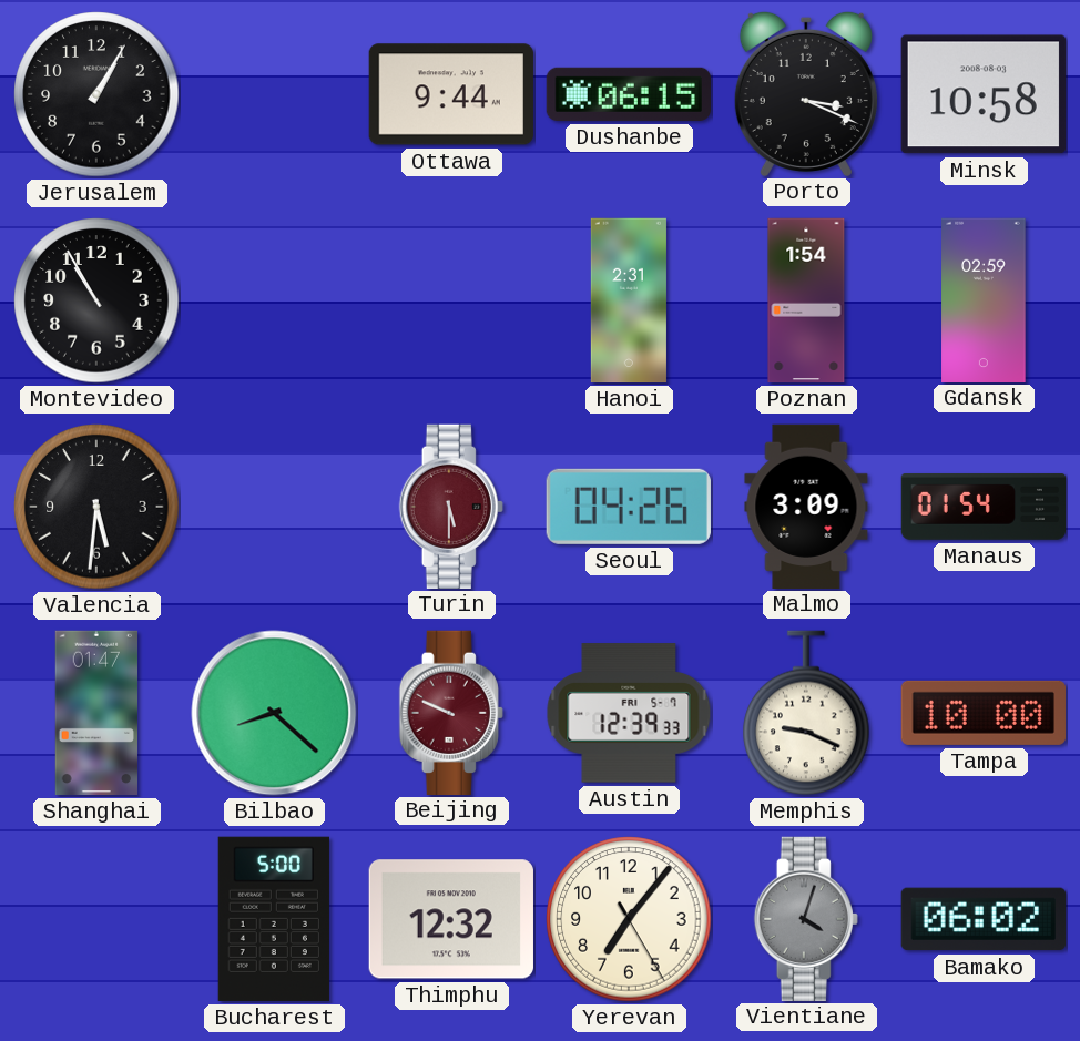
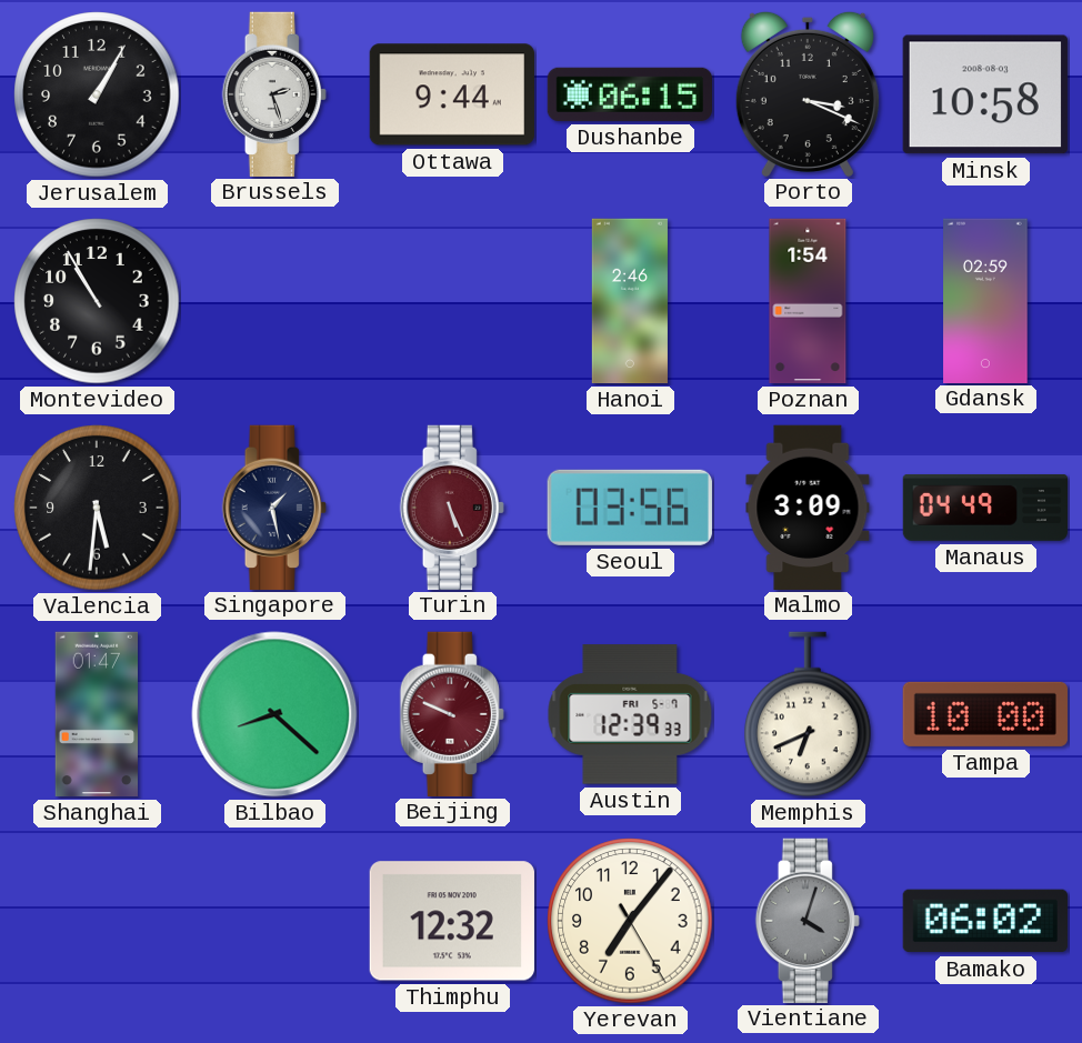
Brussels: none -> 2:27
Hanoi: 2:31 -> 2:46
Singapore: none -> 1:28
Turin: 5:30 -> 5:26
Seoul: 04:26 -> 03:56
Manaus: 01:54 -> 04:49
Memphis: 9:19 -> 6:41
Bucharest: 5:00 -> none
